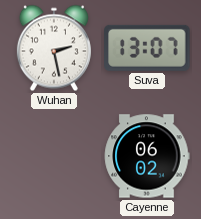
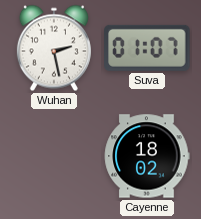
Suva: 13:07 -> 01:07
Cayenne: 06:02 -> 18:02
